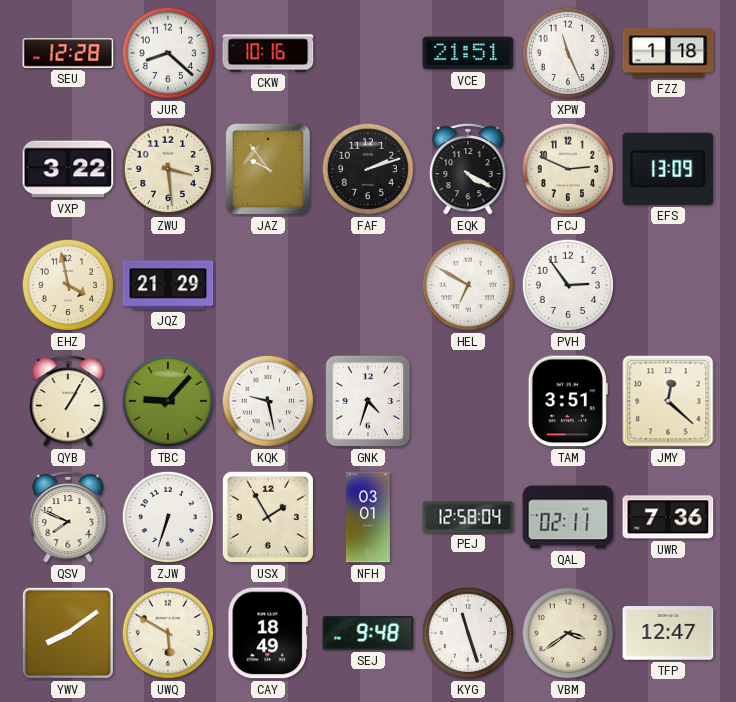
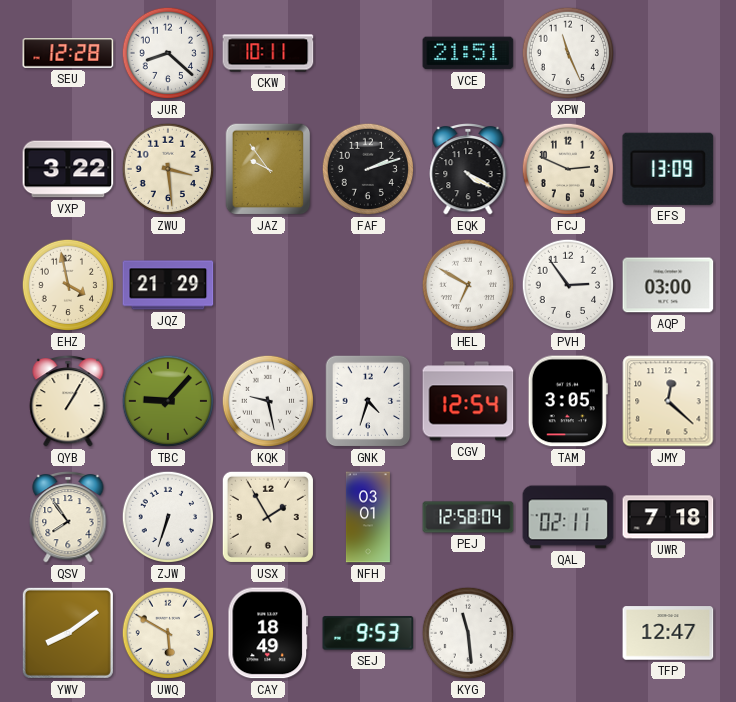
CKW: 10:16 -> 10:11
FZZ: 1:18 -> none
AQP: none -> 03:00
CGV: none -> 12:54
TAM: 3:51 -> 3:05
QSV: 7:49 -> 7:54
UWR: 7:36 -> 7:18
SEJ: 9:48 -> 9:53
KYG: 11:27 -> 11:29
VBM: 3:39 -> none
